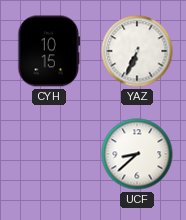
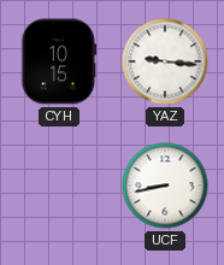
YAZ: 6:34 -> 9:16
UCF: 8:38 -> 8:43
